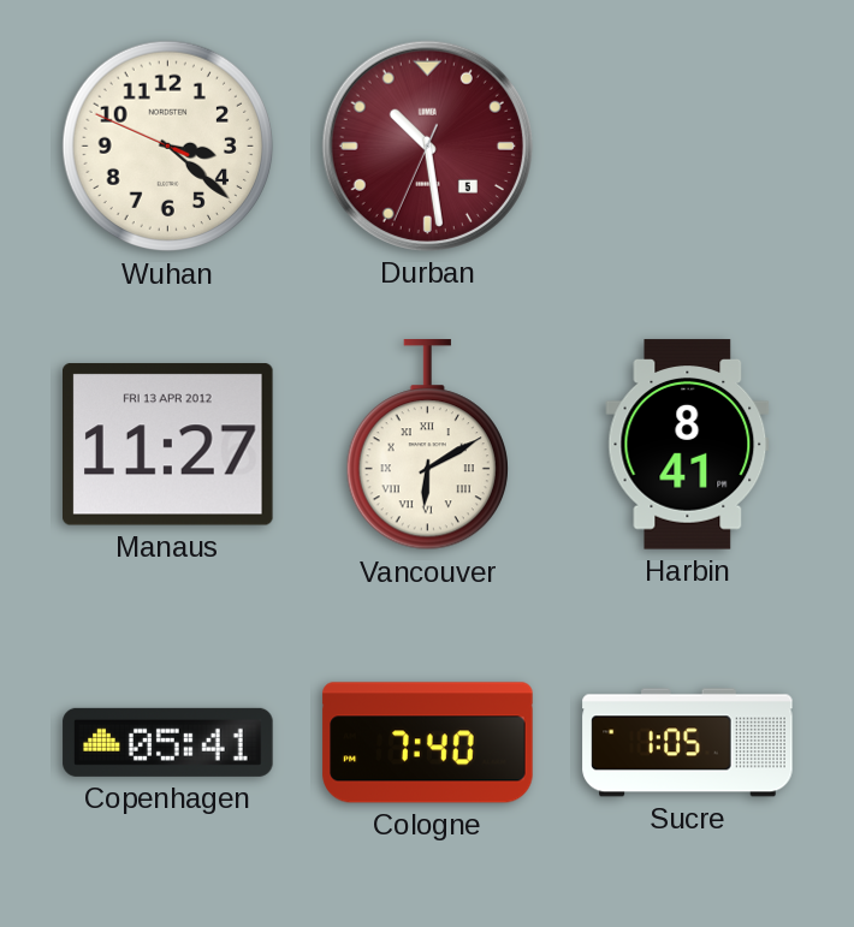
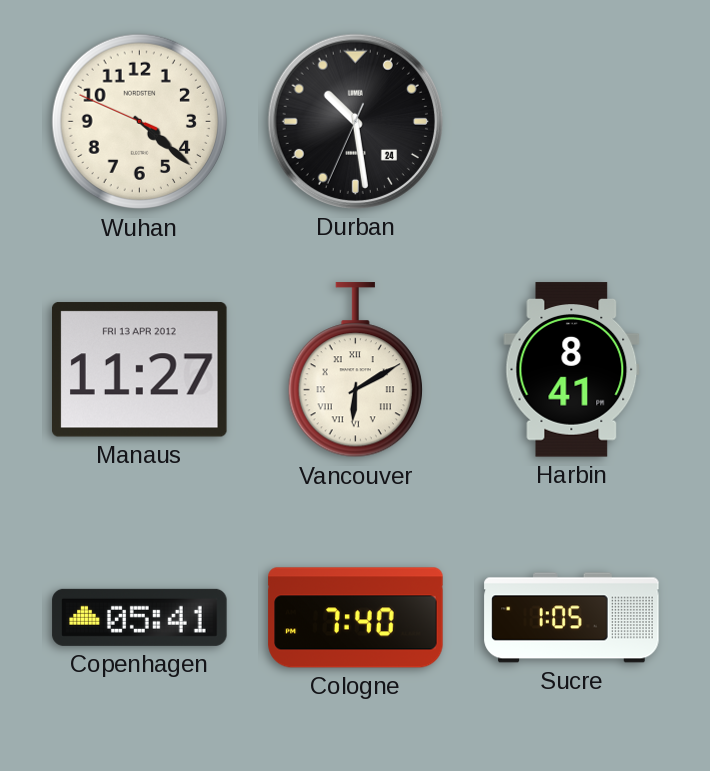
Wuhan: 3:21 -> 4:21
Durban date: 5 -> 24
Durban dial: burgundy -> black
